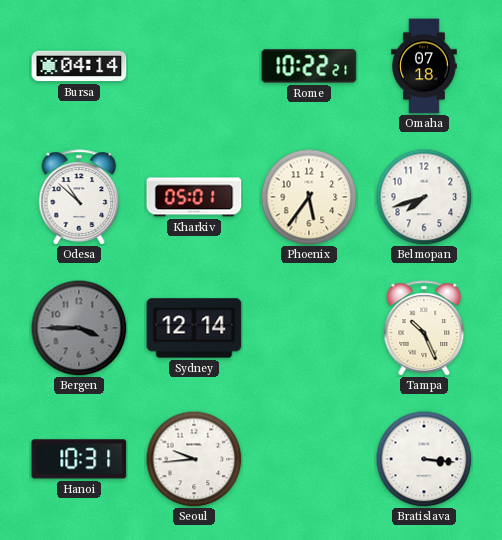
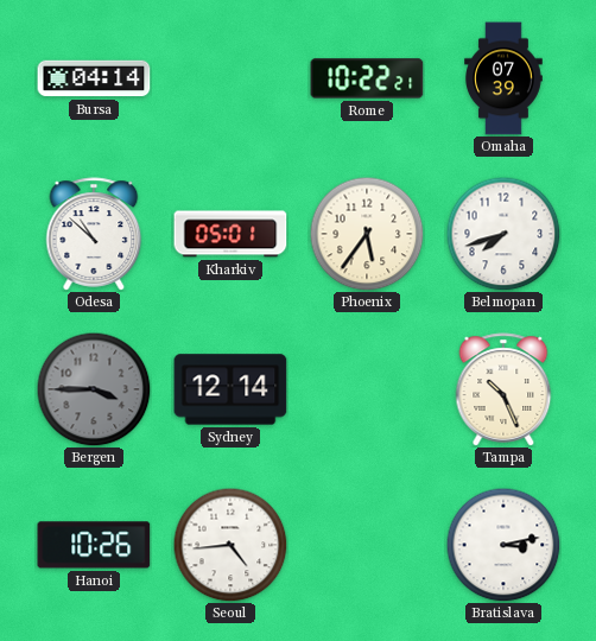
Omaha: 07:18 -> 07:39
Hanoi: 10:31 -> 10:26
Seoul: 9:44 -> 4:44
Bratislava: 3:16 -> 3:13
